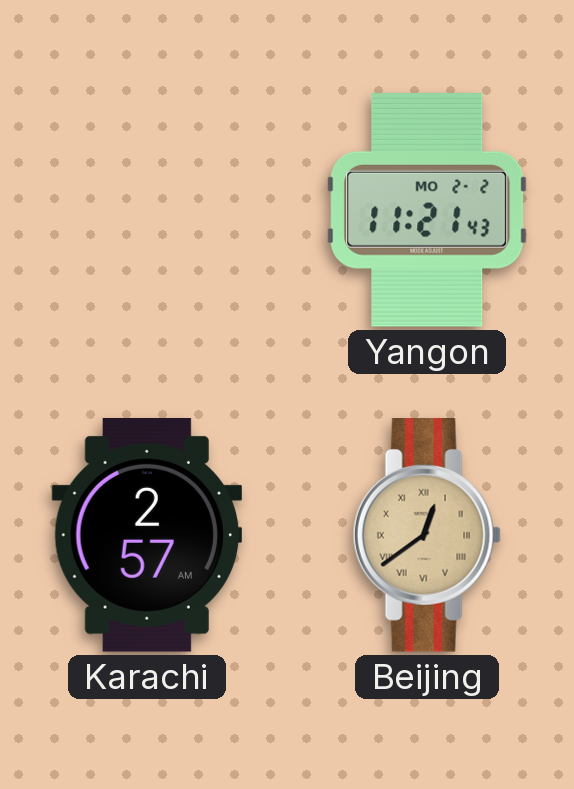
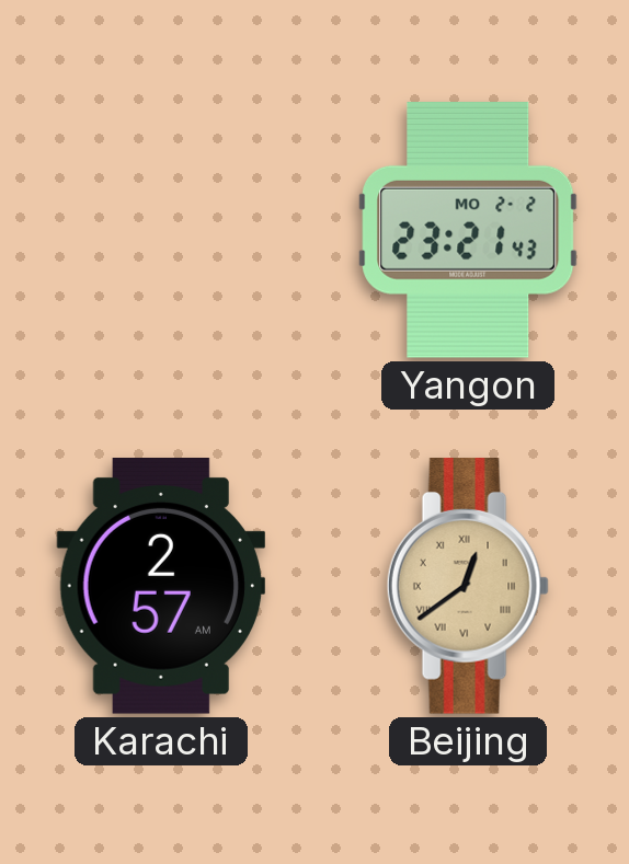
Yangon: 11:21 -> 23:21
